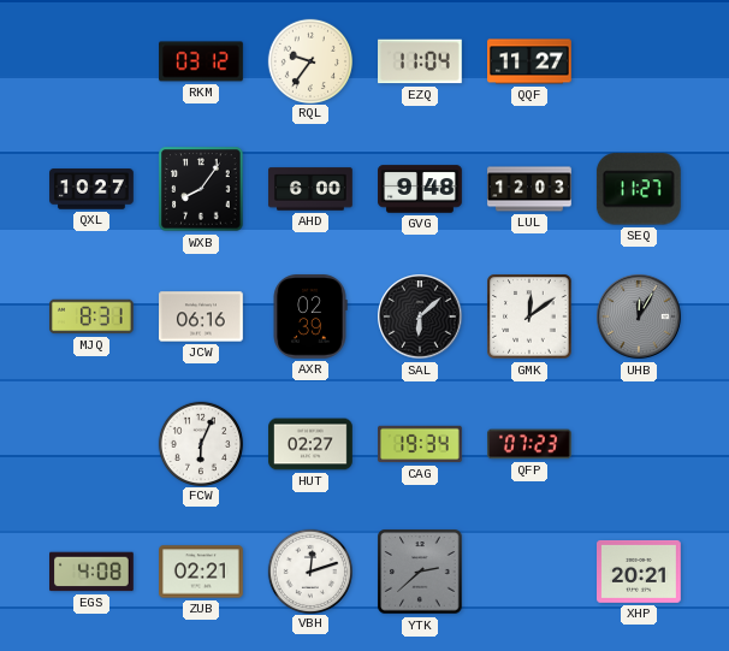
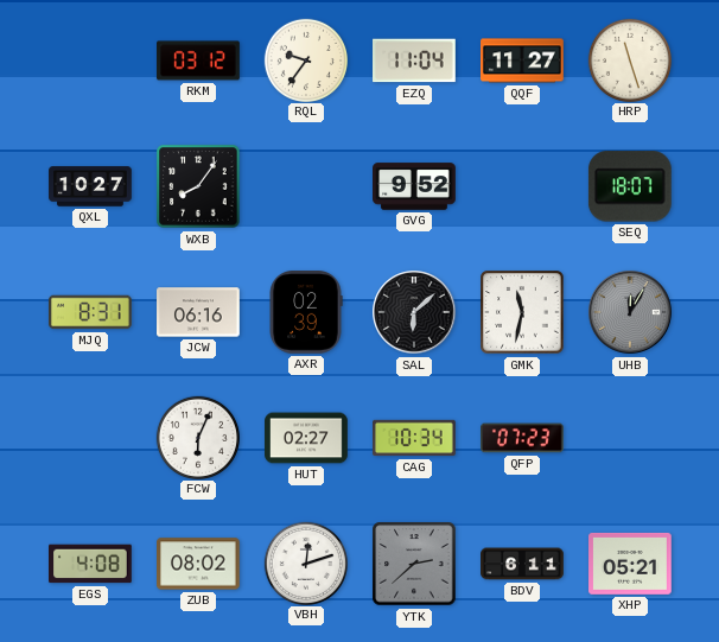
HRP: none -> 11:27
AHD: 6:00 -> none
GVG: 9:48 -> 9:52
LUL: 12:03 -> none
SEQ: 11:27 -> 18:07
GMK: 12:09 -> 11:32
CAG: 19:34 -> 10:34
ZUB: 02:21 -> 08:02
BDV: none -> 6:11
XHP: 20:21 -> 05:21
